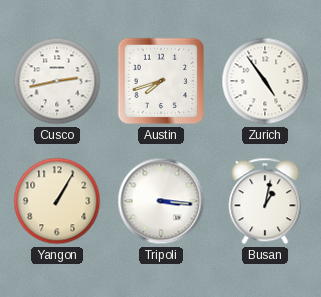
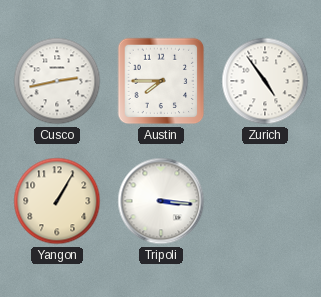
Austin: 7:42 -> 7:45
Busan: 1:02 -> none
